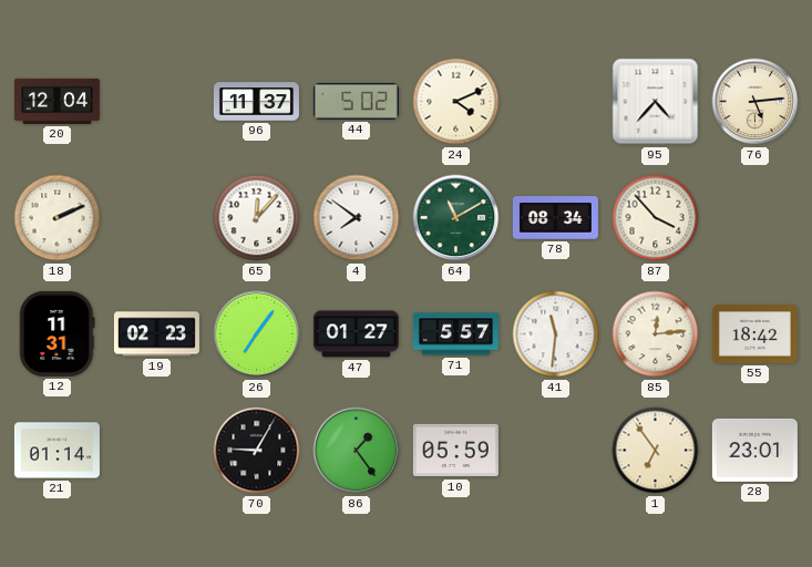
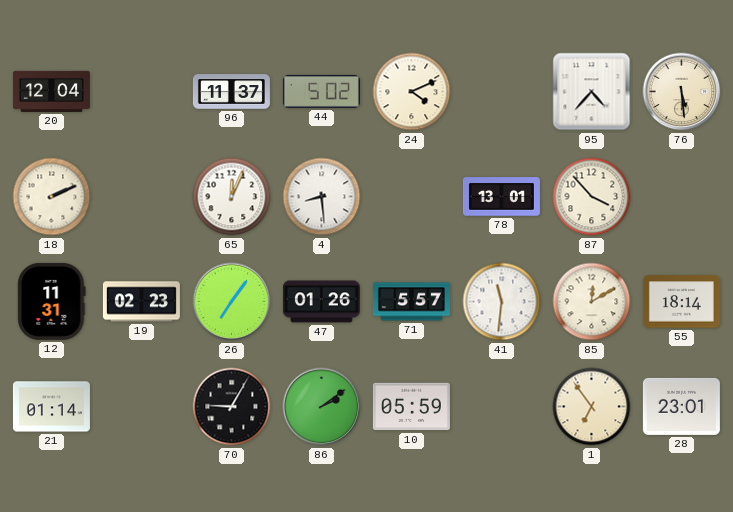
76: 5:14 -> 5:29
65: 12:07 -> 12:04
4: 7:51 -> 8:29
64: 11:10 -> none
78: 08:34 -> 13:01
47: 01:27 -> 01:26
85: 12:14 -> 12:10
55: 18:42 -> 18:14
86: 1:24 -> 2:09
